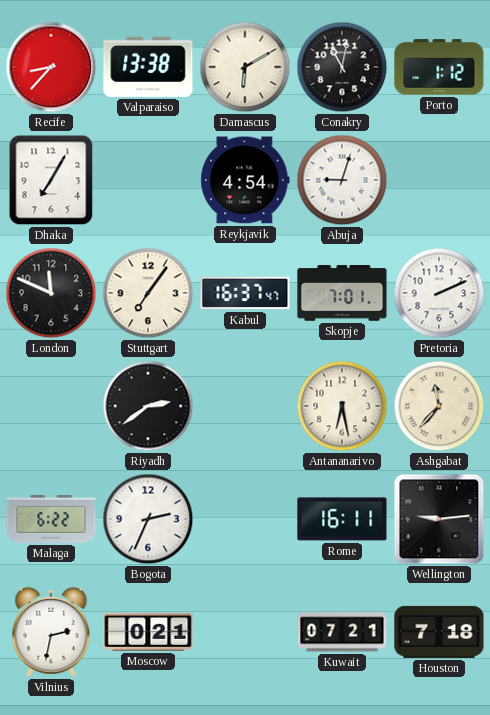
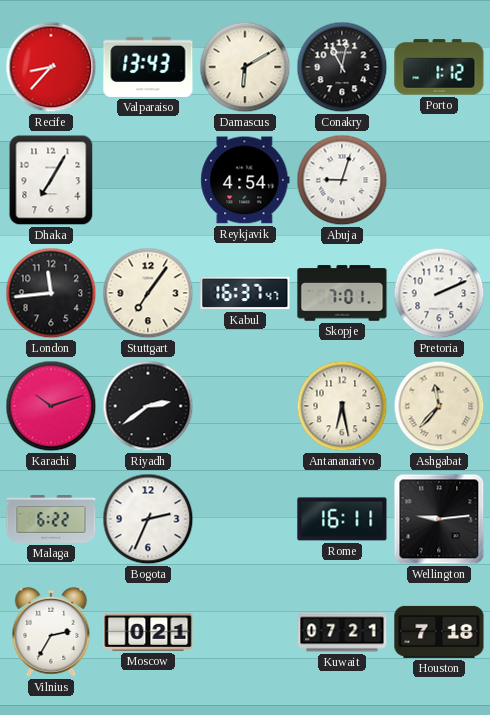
Valparaiso: 13:38 -> 13:43
London: 11:49 -> 11:44
Karachi: none -> 10:12
Vilnius: 2:32 -> 2:35
